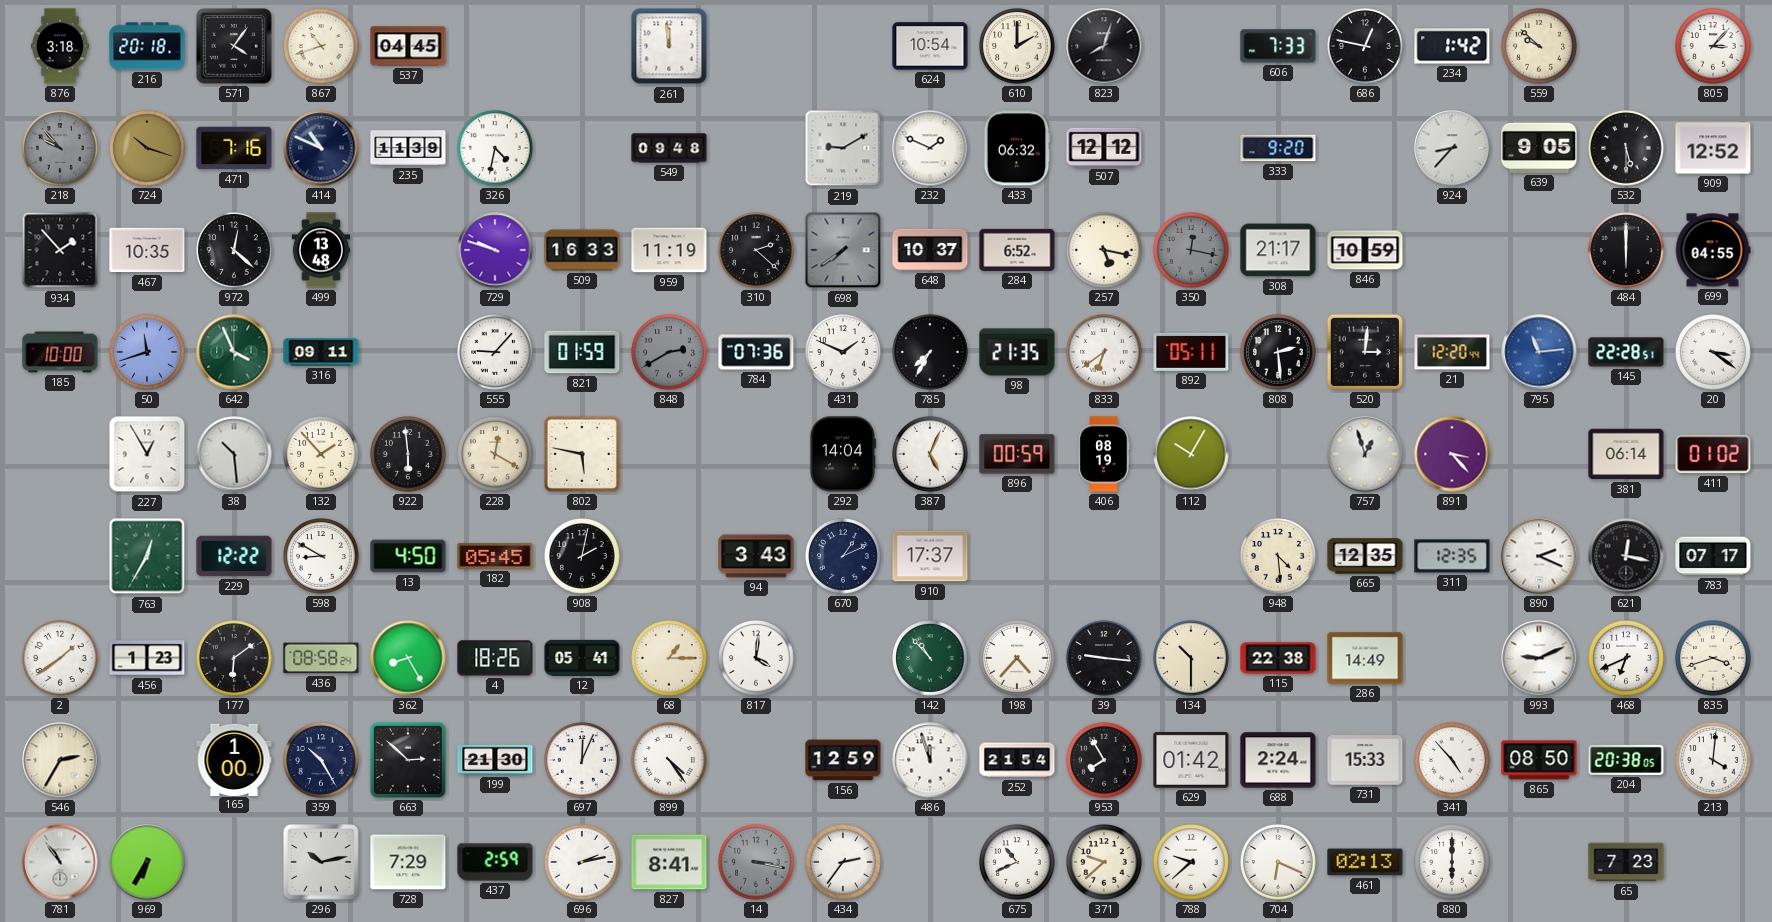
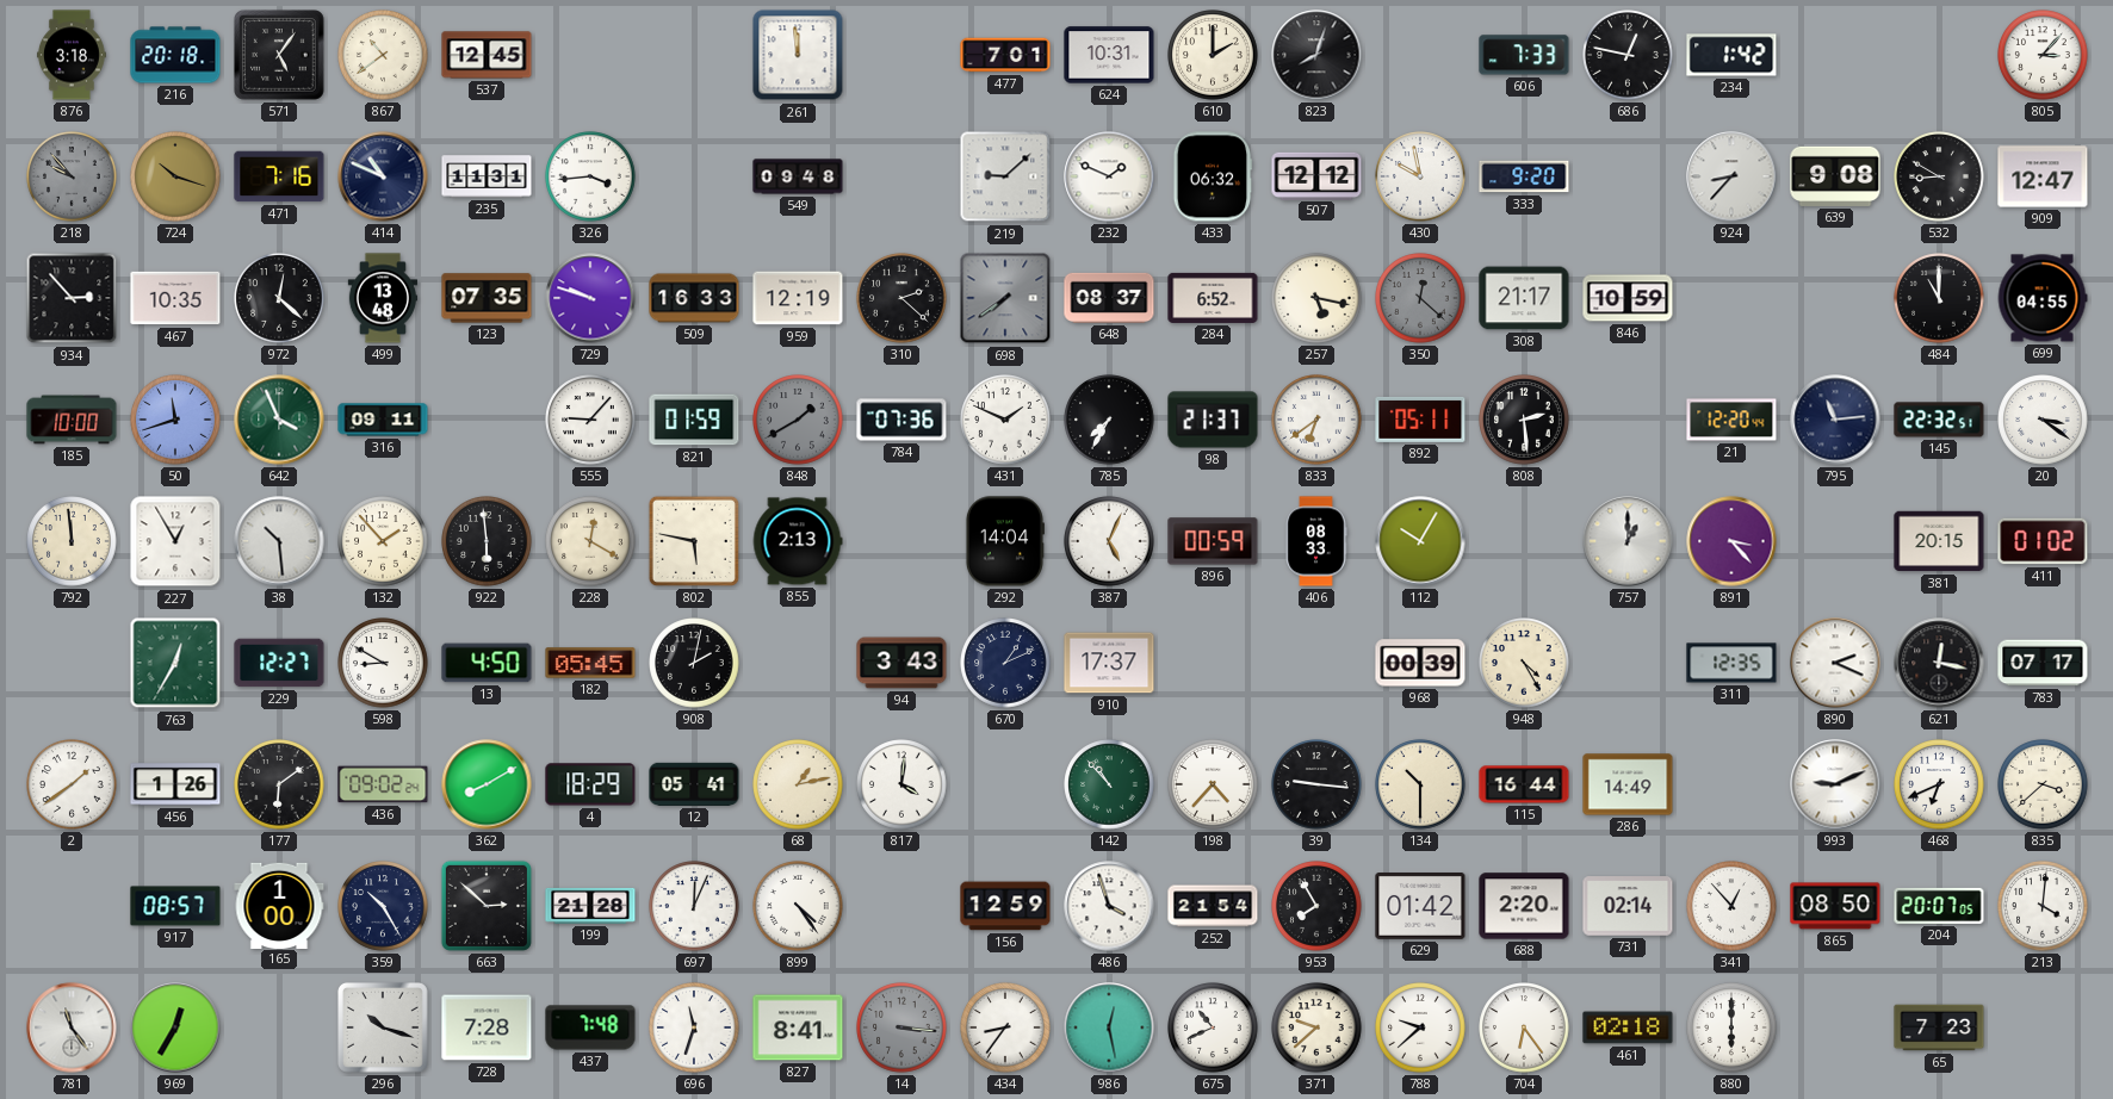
571: 4:06 -> 5:06
867: 10:42 -> 10:39
537: 04:45 -> 12:45
477: none -> 7:01
624: 10:54 -> 10:31
559: 9:52 -> none
235: 11:39 -> 11:31
326: 4:32 -> 3:44
219: 9:10 -> 9:08
430: none -> 9:58
639: 9:05 -> 9:08
532: 5:30 -> 8:50
909: 12:52 -> 12:47
934: 1:53 -> 2:53
123: none -> 07:35
959: 11:19 -> 12:19
648: 10:37 -> 08:37
350: 12:17 -> 12:22
484: 6:00 -> 11:00
848: 2:40 -> 1:40
98: 21:35 -> 21:37
520: 3:01 -> none
795 dial: blue -> navy
145: 22:28 -> 22:32
792: none -> 11:59
855: none -> 2:13
406: 08:19 -> 08:33
757: 12:57 -> 1:00
381: 06:14 -> 20:15
229: 12:22 -> 12:27
968: none -> 00:39
948: 4:29 -> 4:25
665: 12:35 -> none
456: 1:23 -> 1:26
436: 08:58 -> 09:02
362: 8:25 -> 8:10
4: 18:26 -> 18:29
68: 1:15 -> 1:13
115: 22:38 -> 16:44
835: 3:42 -> 3:38
546: 2:35 -> none
917: none -> 08:57
199: 21:30 -> 21:28
486: 11:57 -> 3:57
688: 2:24 -> 2:20
731: 15:33 -> 02:14
341: 4:53 -> 12:53
204: 20:38 -> 20:07
781: 10:54 -> 11:24
969: 6:35 -> 12:35
296: 10:13 -> 10:18
728: 7:29 -> 7:28
437: 2:59 -> 7:48
696: 2:13 -> 11:33
14: 3:17 -> 3:16
434: 2:36 -> 8:36
986: none -> 12:28
704: 6:19 -> 6:24
461: 02:13 -> 02:18
